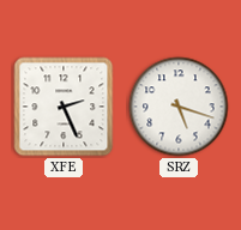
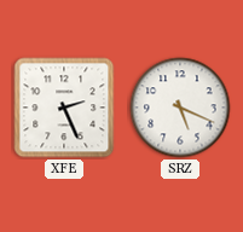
SRZ: 5:18 -> 5:19
